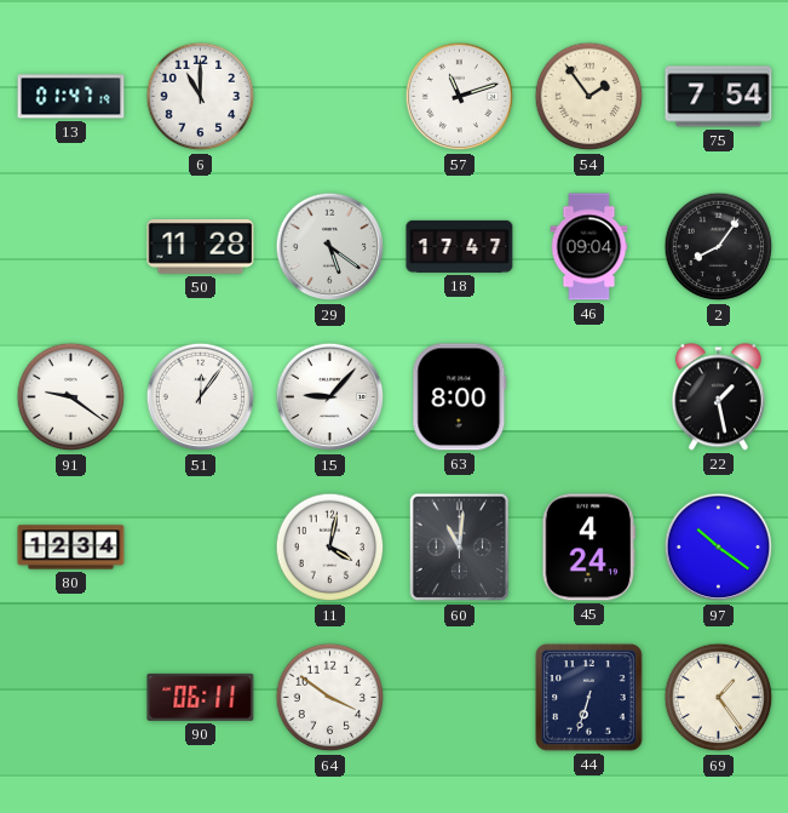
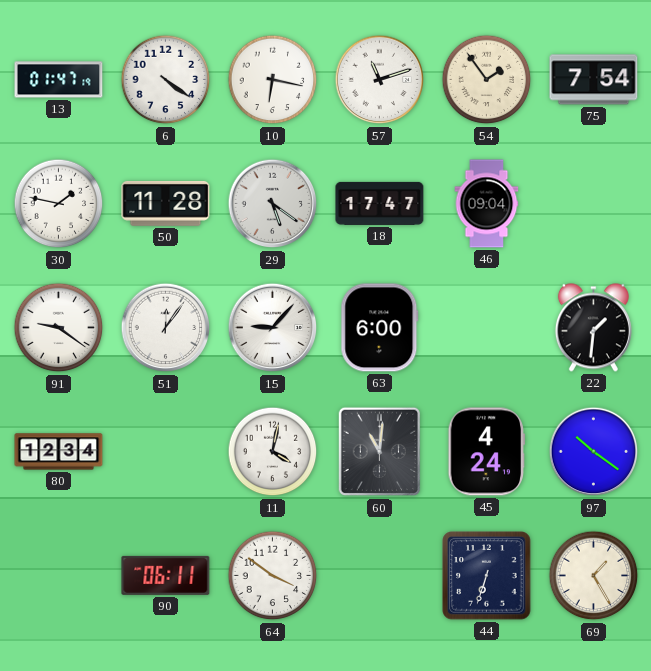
6: 11:00 -> 4:21
10: none -> 6:17
30: none -> 1:47
2: 8:06 -> none
63: 8:00 -> 6:00
22: 1:28 -> 1:31
69: 1:24 -> 1:25
